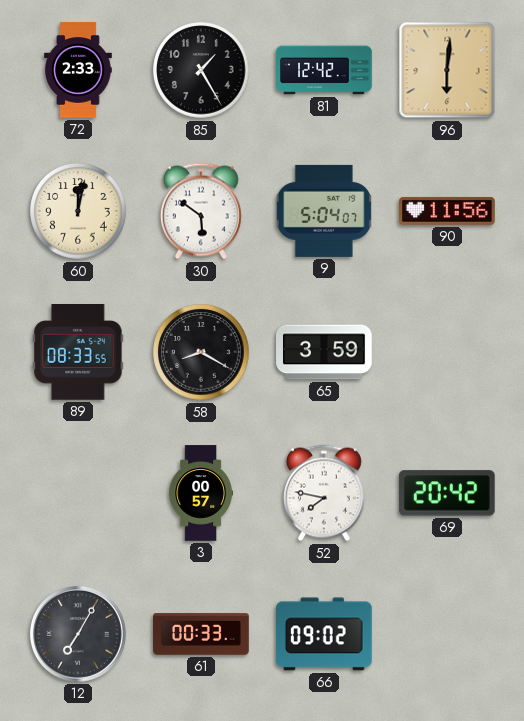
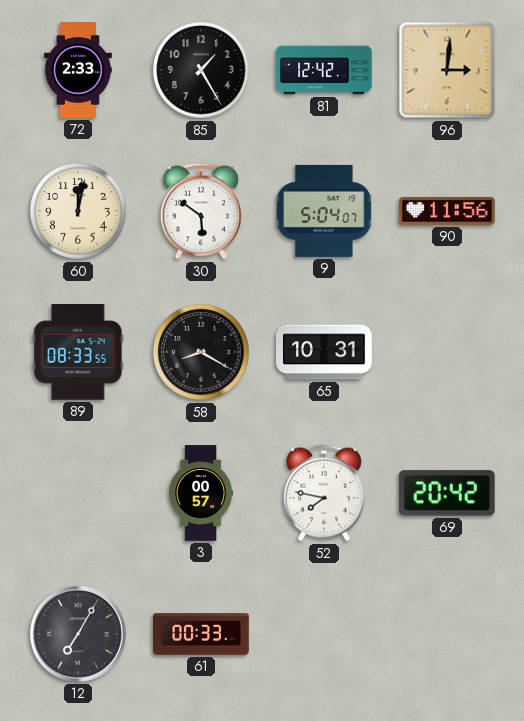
96: 6:01 -> 3:01
65: 3:59 -> 10:31
66: 09:02 -> none
